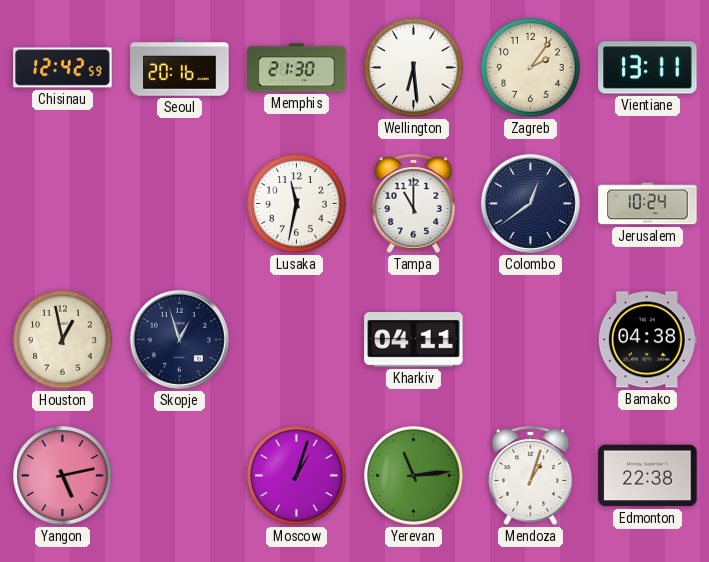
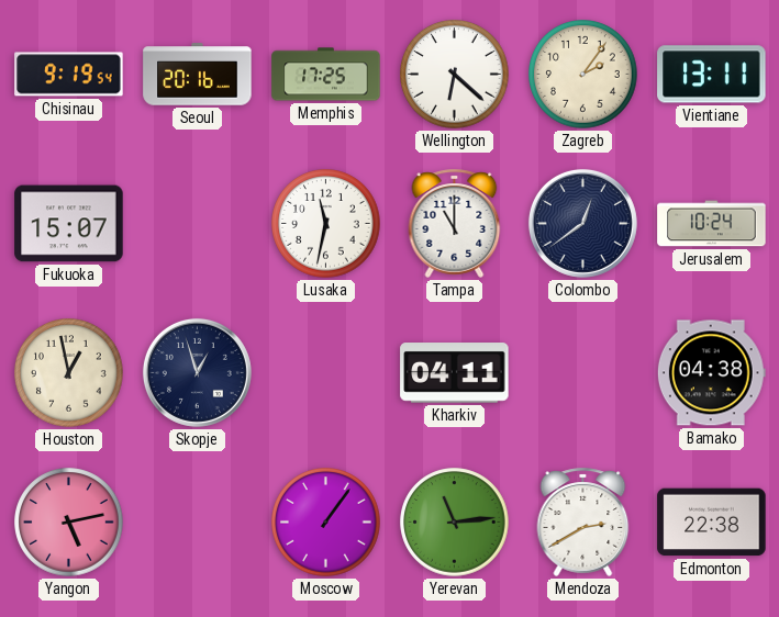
Chisinau: 12:42 -> 9:19
Memphis: 21:30 -> 17:25
Wellington: 6:29 -> 6:22
Fukuoka: none -> 15:07
Moscow: 1:03 -> 1:06
Mendoza: 1:03 -> 2:40
